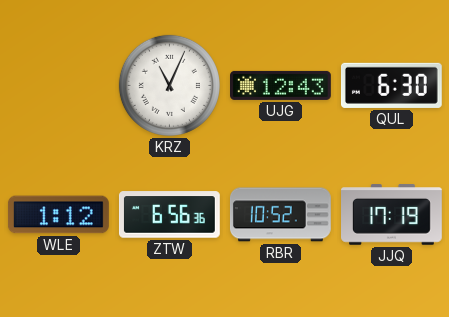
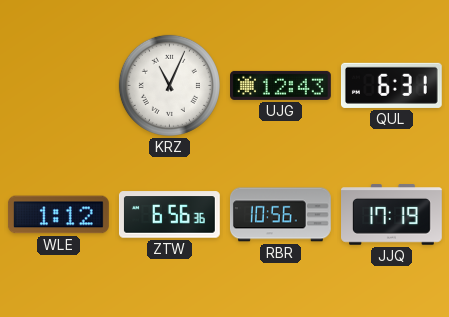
QUL: 6:30 -> 6:31
RBR: 10:52 -> 10:56
